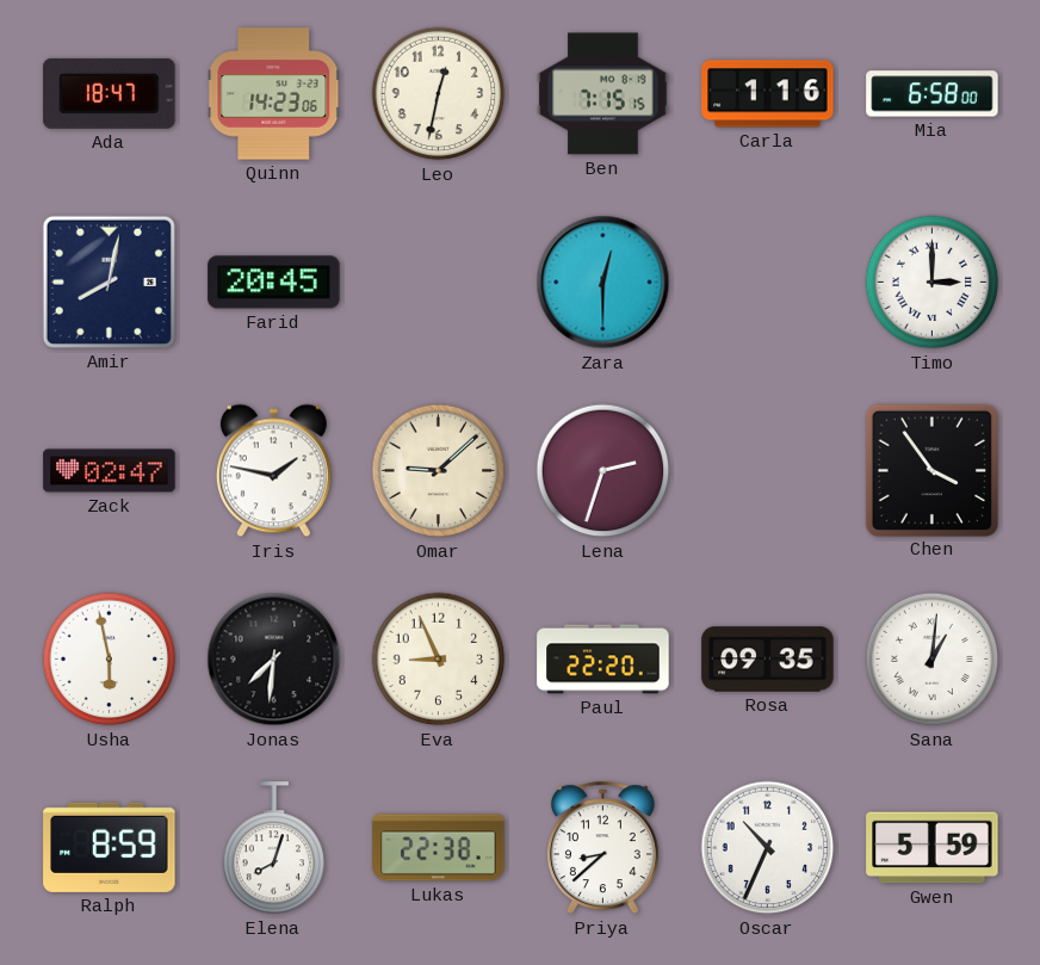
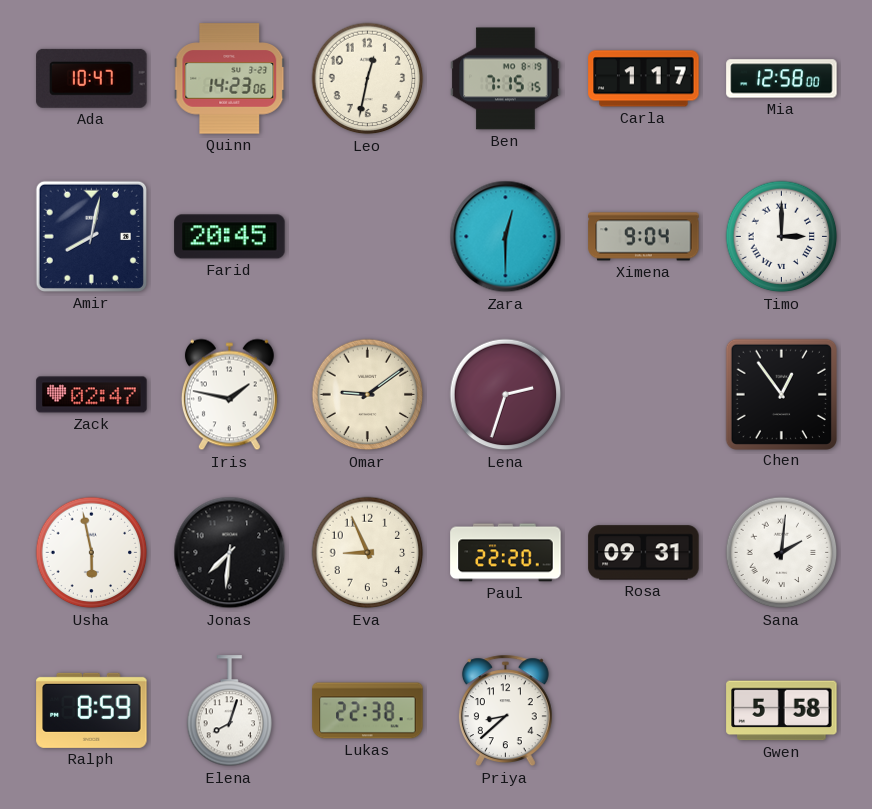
Ada: 18:47 -> 10:47
Carla: 1:16 -> 1:17
Mia: 6:58 -> 12:58
Ximena: none -> 9:04
Omar: 9:08 -> 9:09
Chen: 3:54 -> 12:54
Rosa: 09:35 -> 09:31
Sana: 1:01 -> 2:01
Oscar: 10:34 -> none
Gwen: 5:59 -> 5:58
